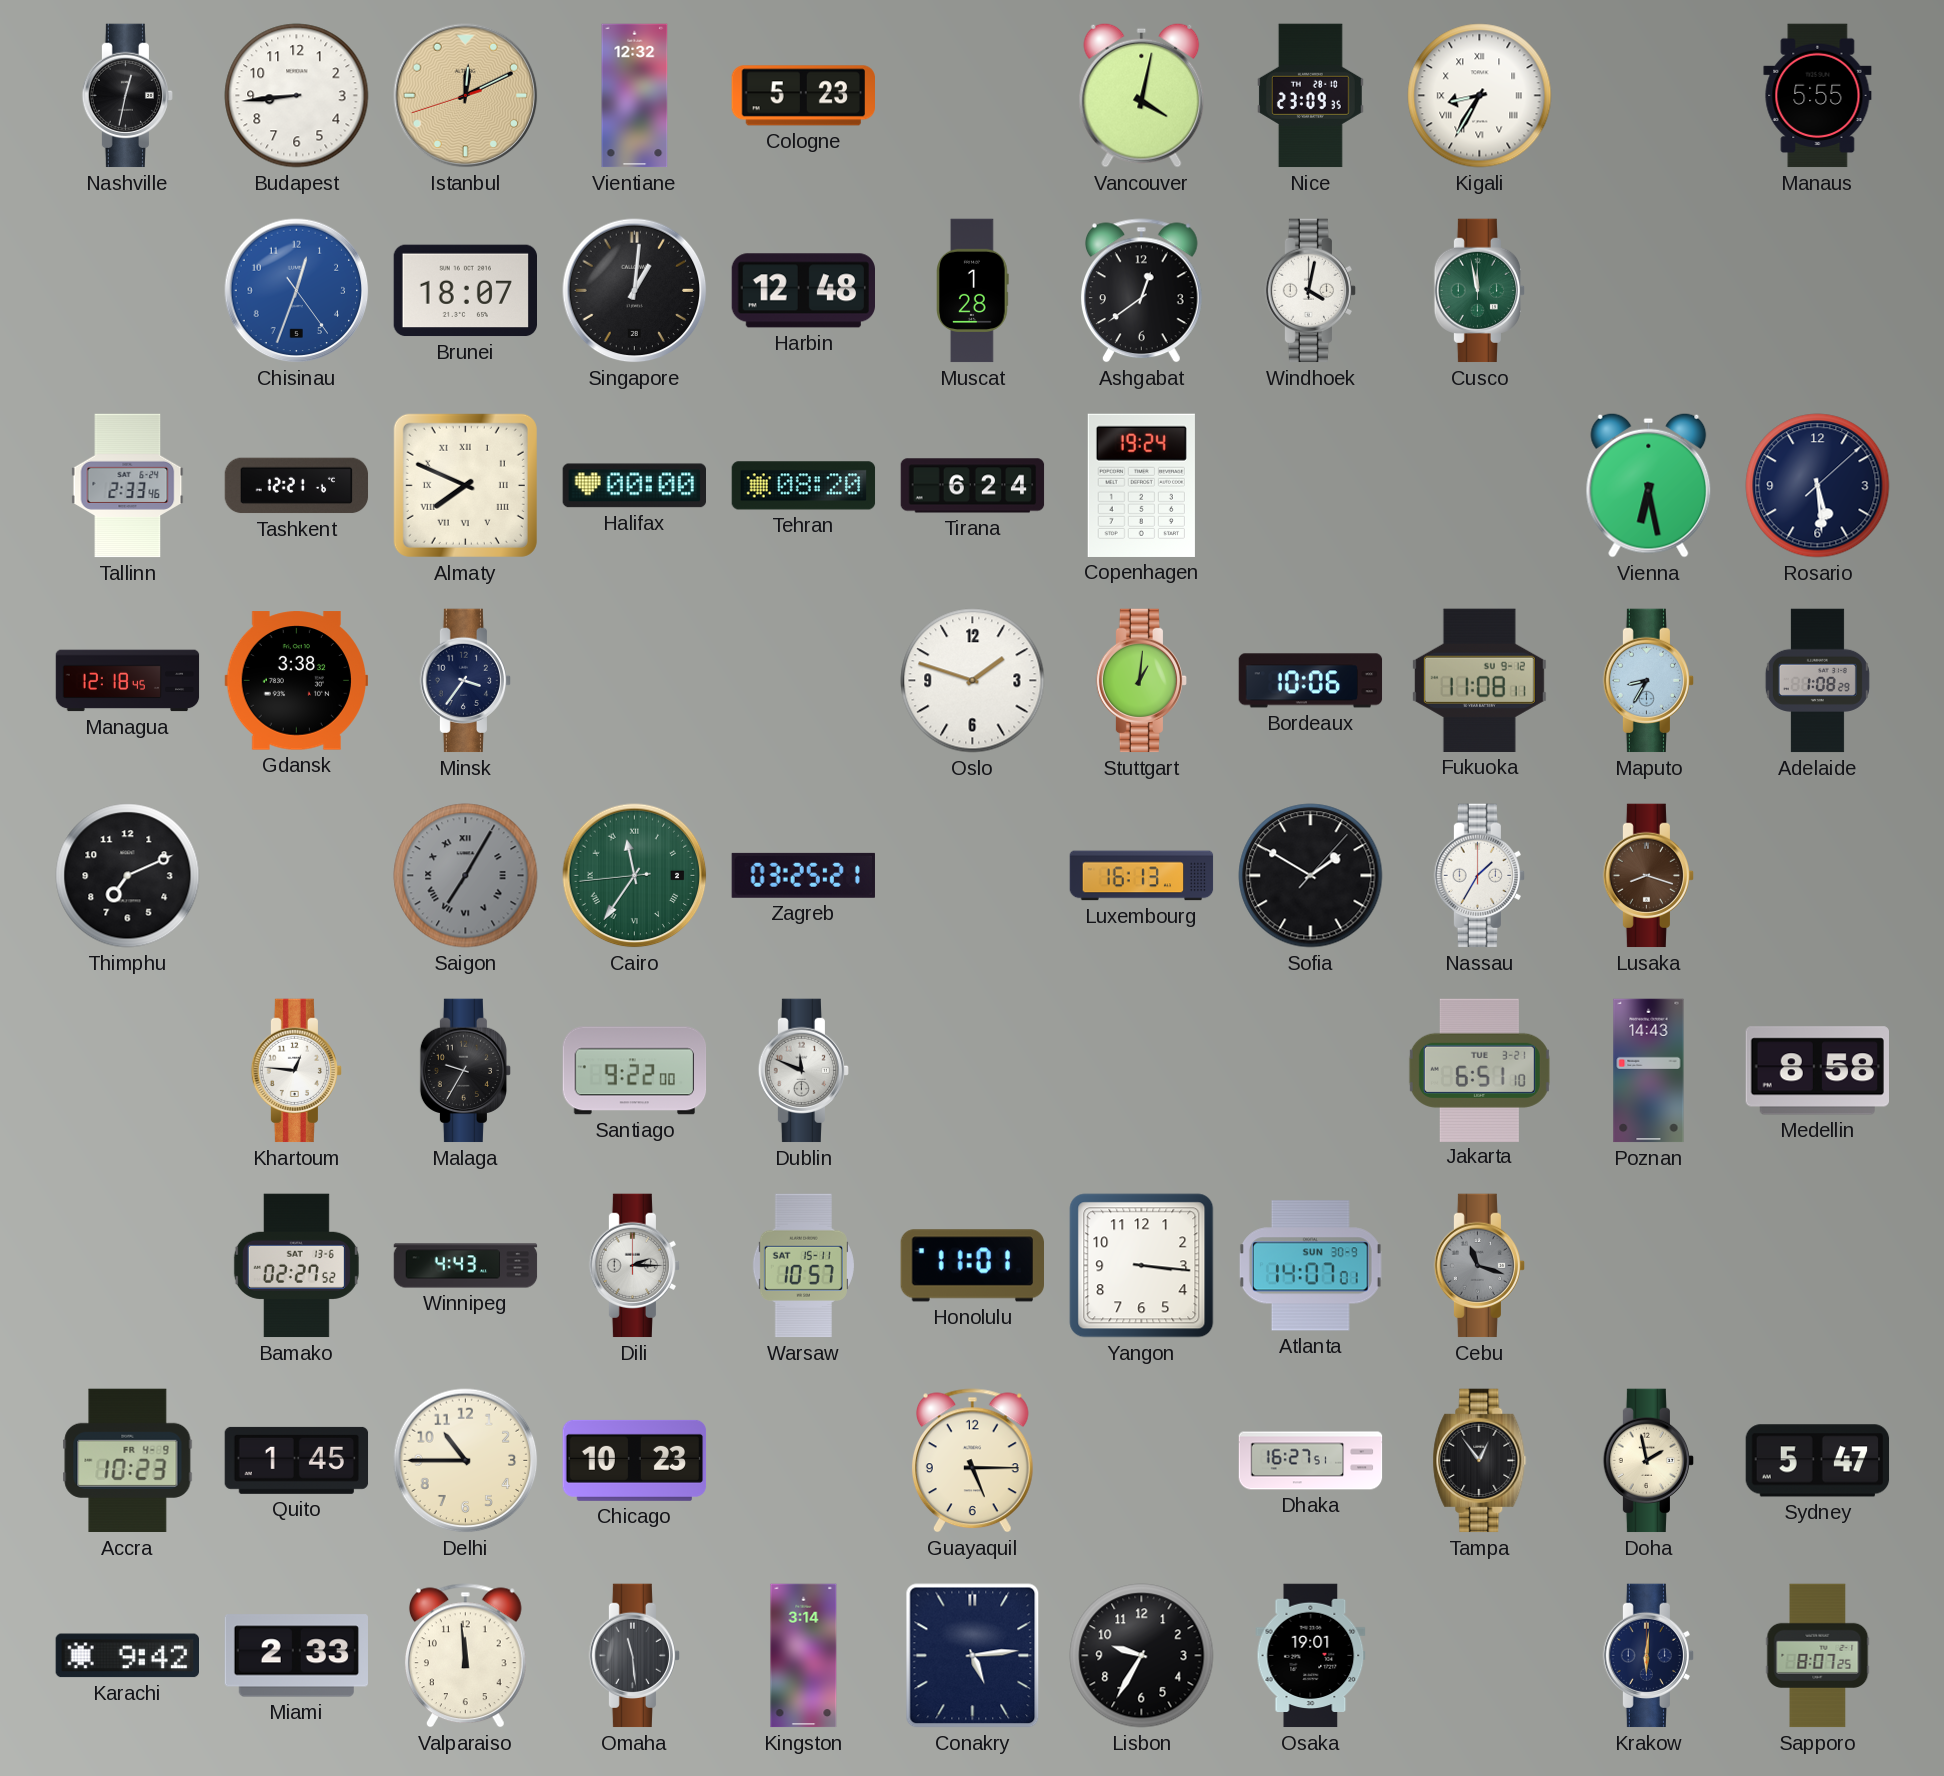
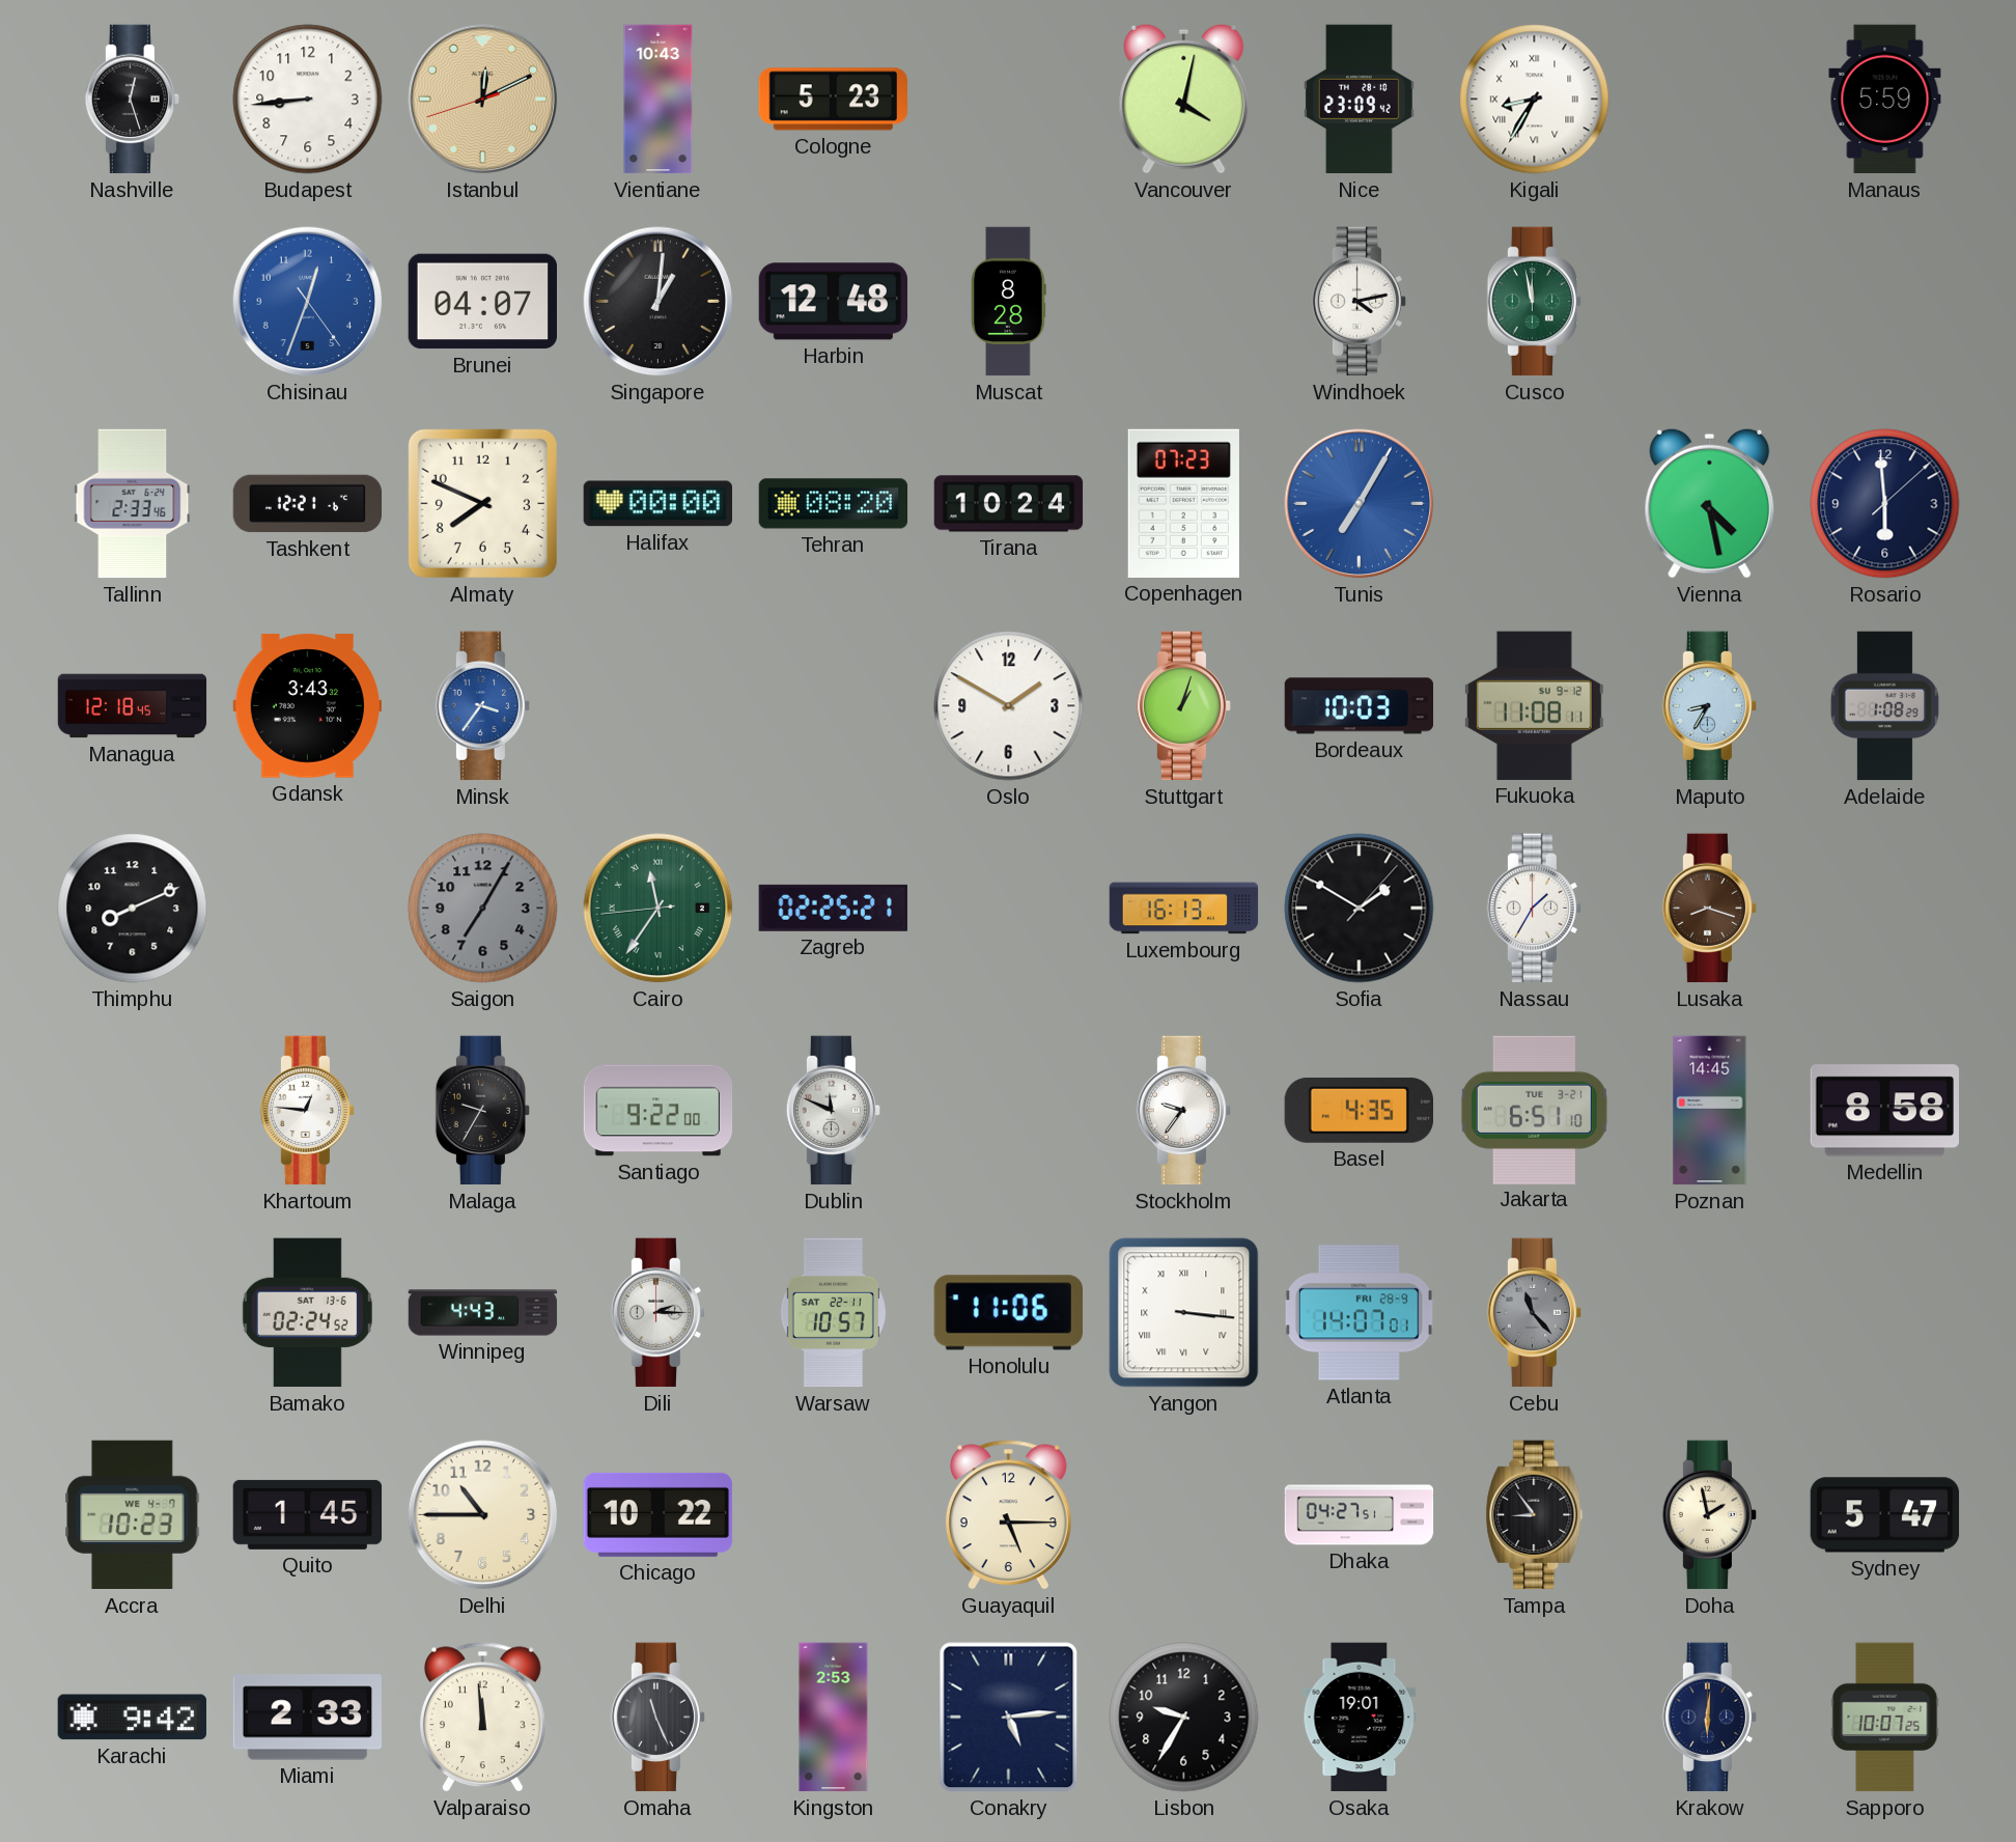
Nashville: 12:32 -> 12:27
Vientiane: 12:32 -> 10:43
Nice: 23:09:35 -> 23:09:42
Manaus: 5:55 -> 5:59
Brunei: 18:07 -> 04:07
Muscat: 1:28 -> 8:28
Ashgabat: 12:39 -> none
Windhoek: 4:02 -> 4:13
Almaty numerals: Roman -> Arabic
Tirana: 6:24 -> 10:24
Copenhagen: 19:24 -> 07:23
Tunis: none -> 7:05
Vienna: 6:28 -> 4:28
Rosario: 5:29 -> 5:59
Gdansk: 3:38 -> 3:43
Minsk dial: navy -> blue
Oslo: 1:48 -> 1:50
Stuttgart: 1:01 -> 1:03
Bordeaux: 10:06 -> 10:03
Thimphu: 7:11 -> 8:11
Saigon numerals: Roman -> Arabic
Zagreb: 03:25 -> 02:25
Stockholm: none -> 9:36
Basel: none -> 4:35
Poznan: 14:43 -> 14:45
Bamako: 02:27 -> 02:24
Warsaw date: SAT 15-11 -> SAT 22-11
Honolulu: 11:01 -> 11:06
Yangon numerals: Arabic -> Roman
Atlanta date: SUN 30-9 -> FRI 28-9
Cebu: 11:18 -> 11:23
Accra date: FR 4-9 -> WE 4-7
Chicago: 10:23 -> 10:22
Dhaka: 16:27 -> 04:27
Tampa: 12:54 -> 8:54
Omaha: 11:29 -> 11:26
Kingston: 3:14 -> 2:53
Sapporo: 8:07 -> 10:07
